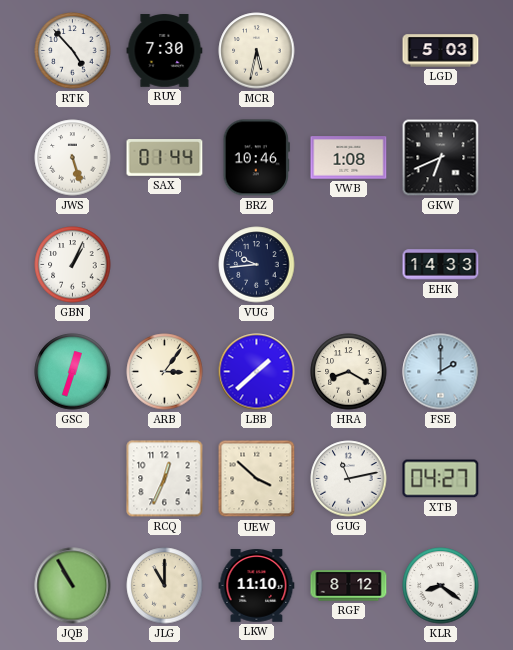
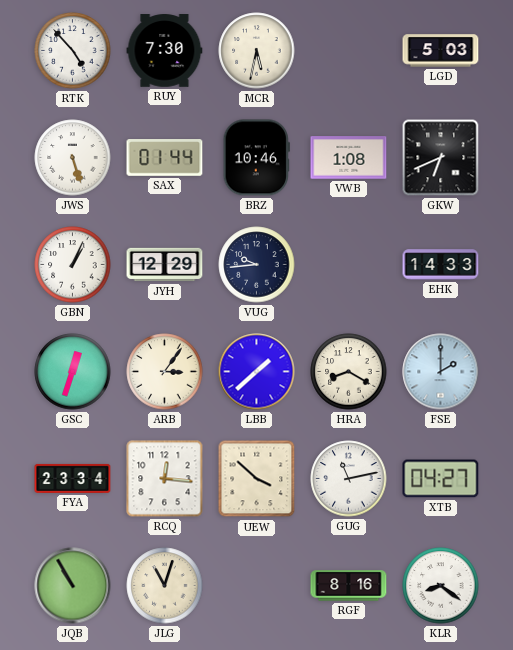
JYH: none -> 12:29
FYA: none -> 23:34
RCQ: 12:34 -> 12:16
JLG: 11:00 -> 11:03
LKW: 11:10 -> none
RGF: 8:12 -> 8:16
